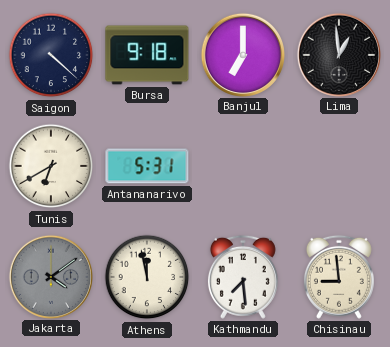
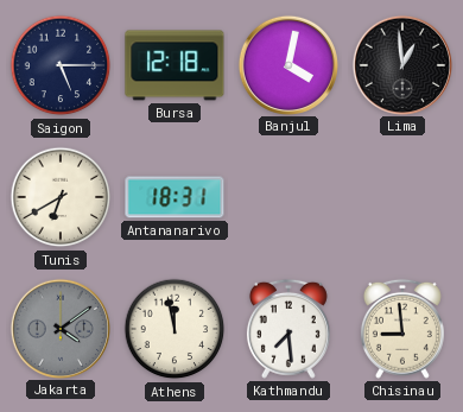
Saigon: 4:22 -> 5:15
Bursa: 9:18 -> 12:18
Banjul: 7:00 -> 4:02
Antananarivo: 5:31 -> 18:31
